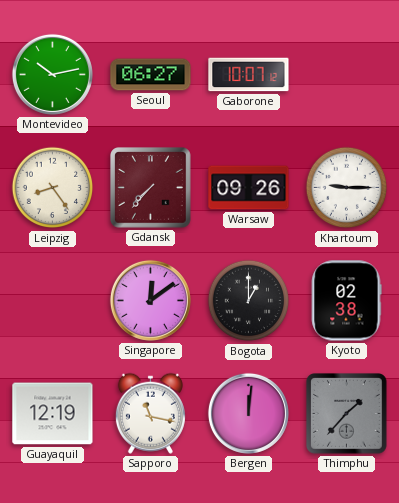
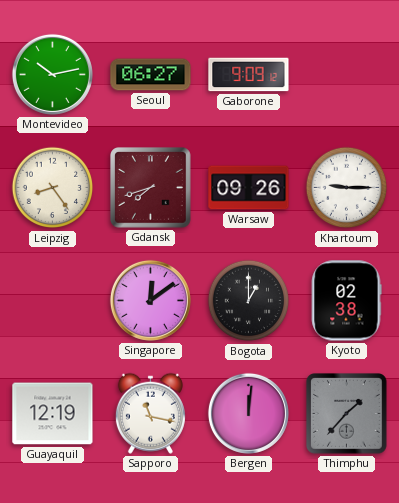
Gaborone: 10:07 -> 9:09
Gdansk: 7:37 -> 7:42
